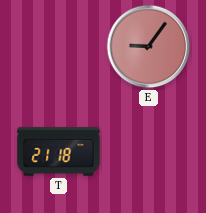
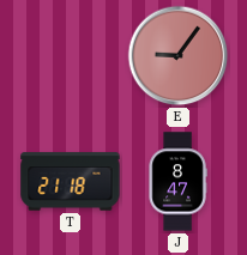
J: none -> 8:47
